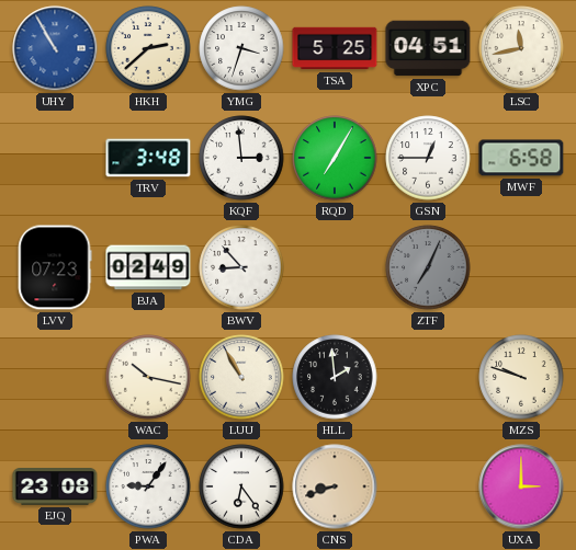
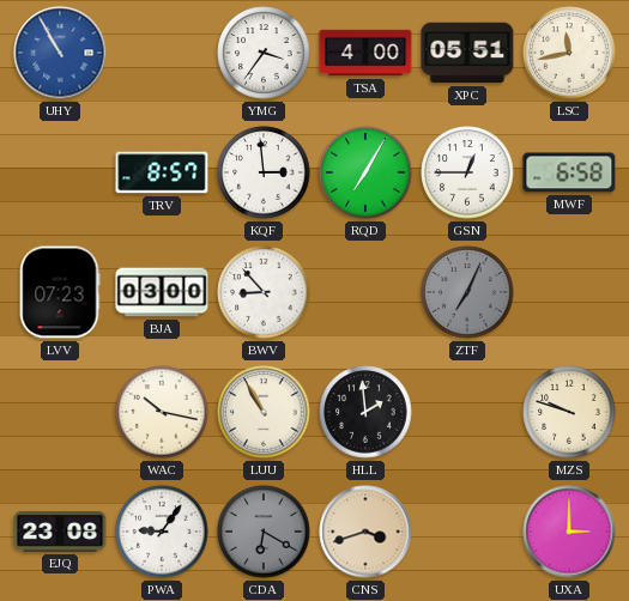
HKH: 2:38 -> none
YMG: 3:33 -> 3:36
TSA: 5:25 -> 4:00
XPC: 04:51 -> 05:51
TRV: 3:48 -> 8:57
BJA: 02:49 -> 03:00
CDA: 6:24 -> 6:20
CDA dial: white -> grey
CNS: 8:42 -> 3:42
